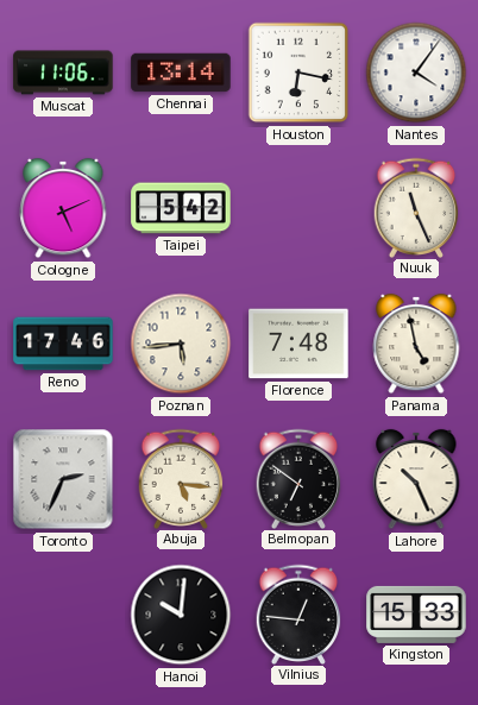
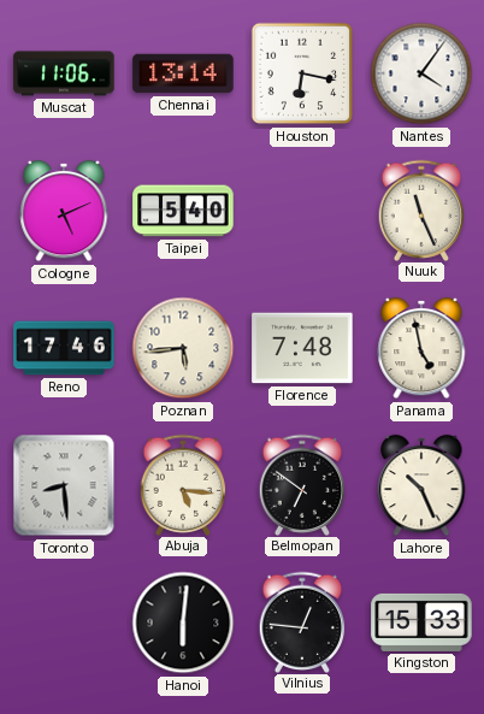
Taipei: 5:42 -> 5:40
Toronto: 2:34 -> 8:29
Hanoi: 10:01 -> 6:01
